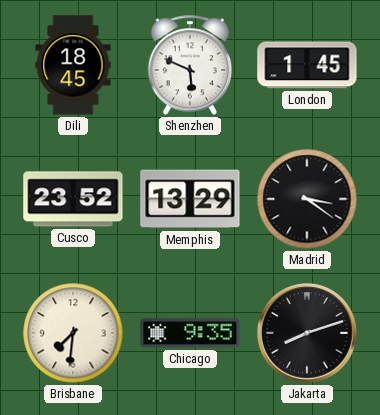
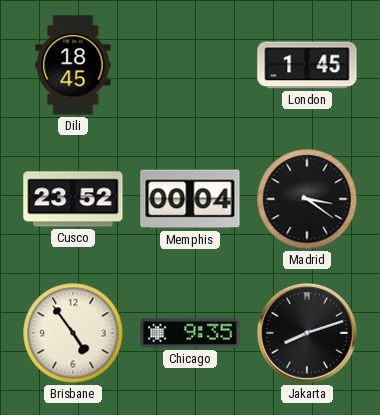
Shenzhen: 5:49 -> none
Memphis: 13:29 -> 00:04
Brisbane: 7:31 -> 4:54
